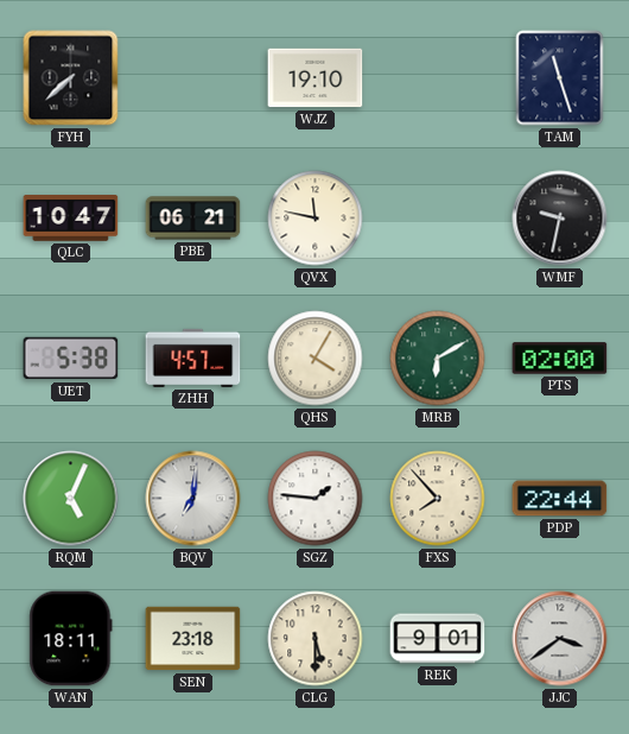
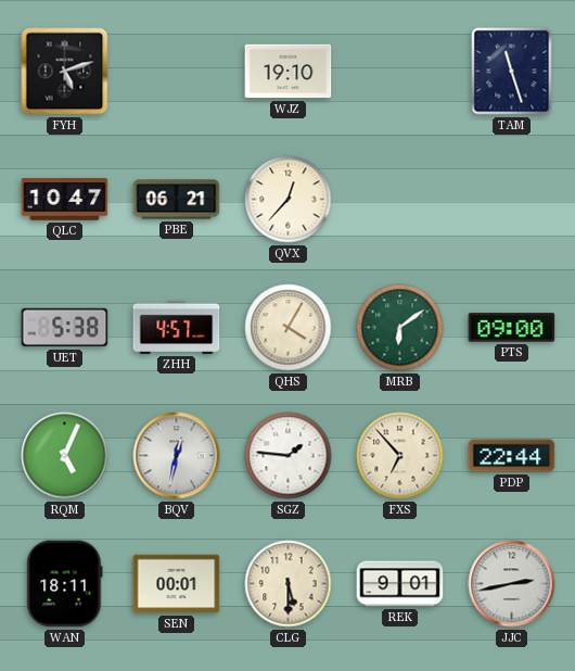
FYH: 7:38 -> 5:12
QVX: 11:47 -> 12:37
WMF: 9:32 -> none
MRB: 6:10 -> 6:09
PTS: 02:00 -> 09:00
BQV: 7:01 -> 12:32
FXS: 7:53 -> 6:53
SEN: 23:18 -> 00:01
JJC: 3:39 -> 2:43
